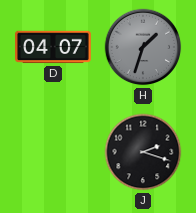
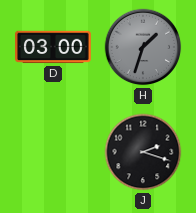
D: 04:07 -> 03:00
